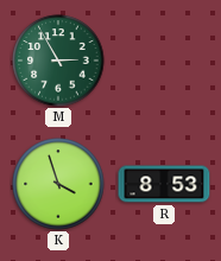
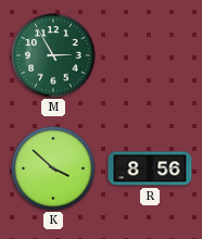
K: 3:57 -> 3:52
R: 8:53 -> 8:56
